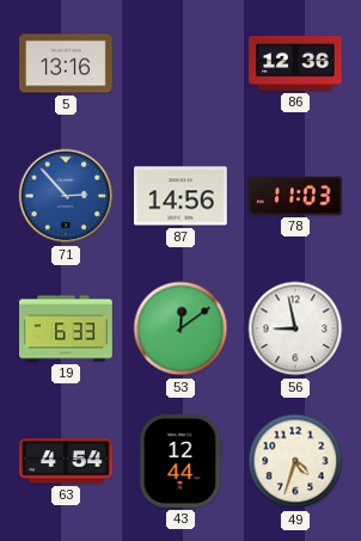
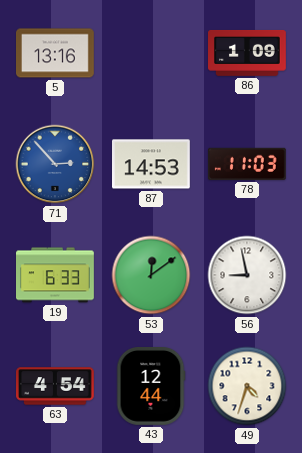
86: 12:36 -> 1:09
87: 14:56 -> 14:53
